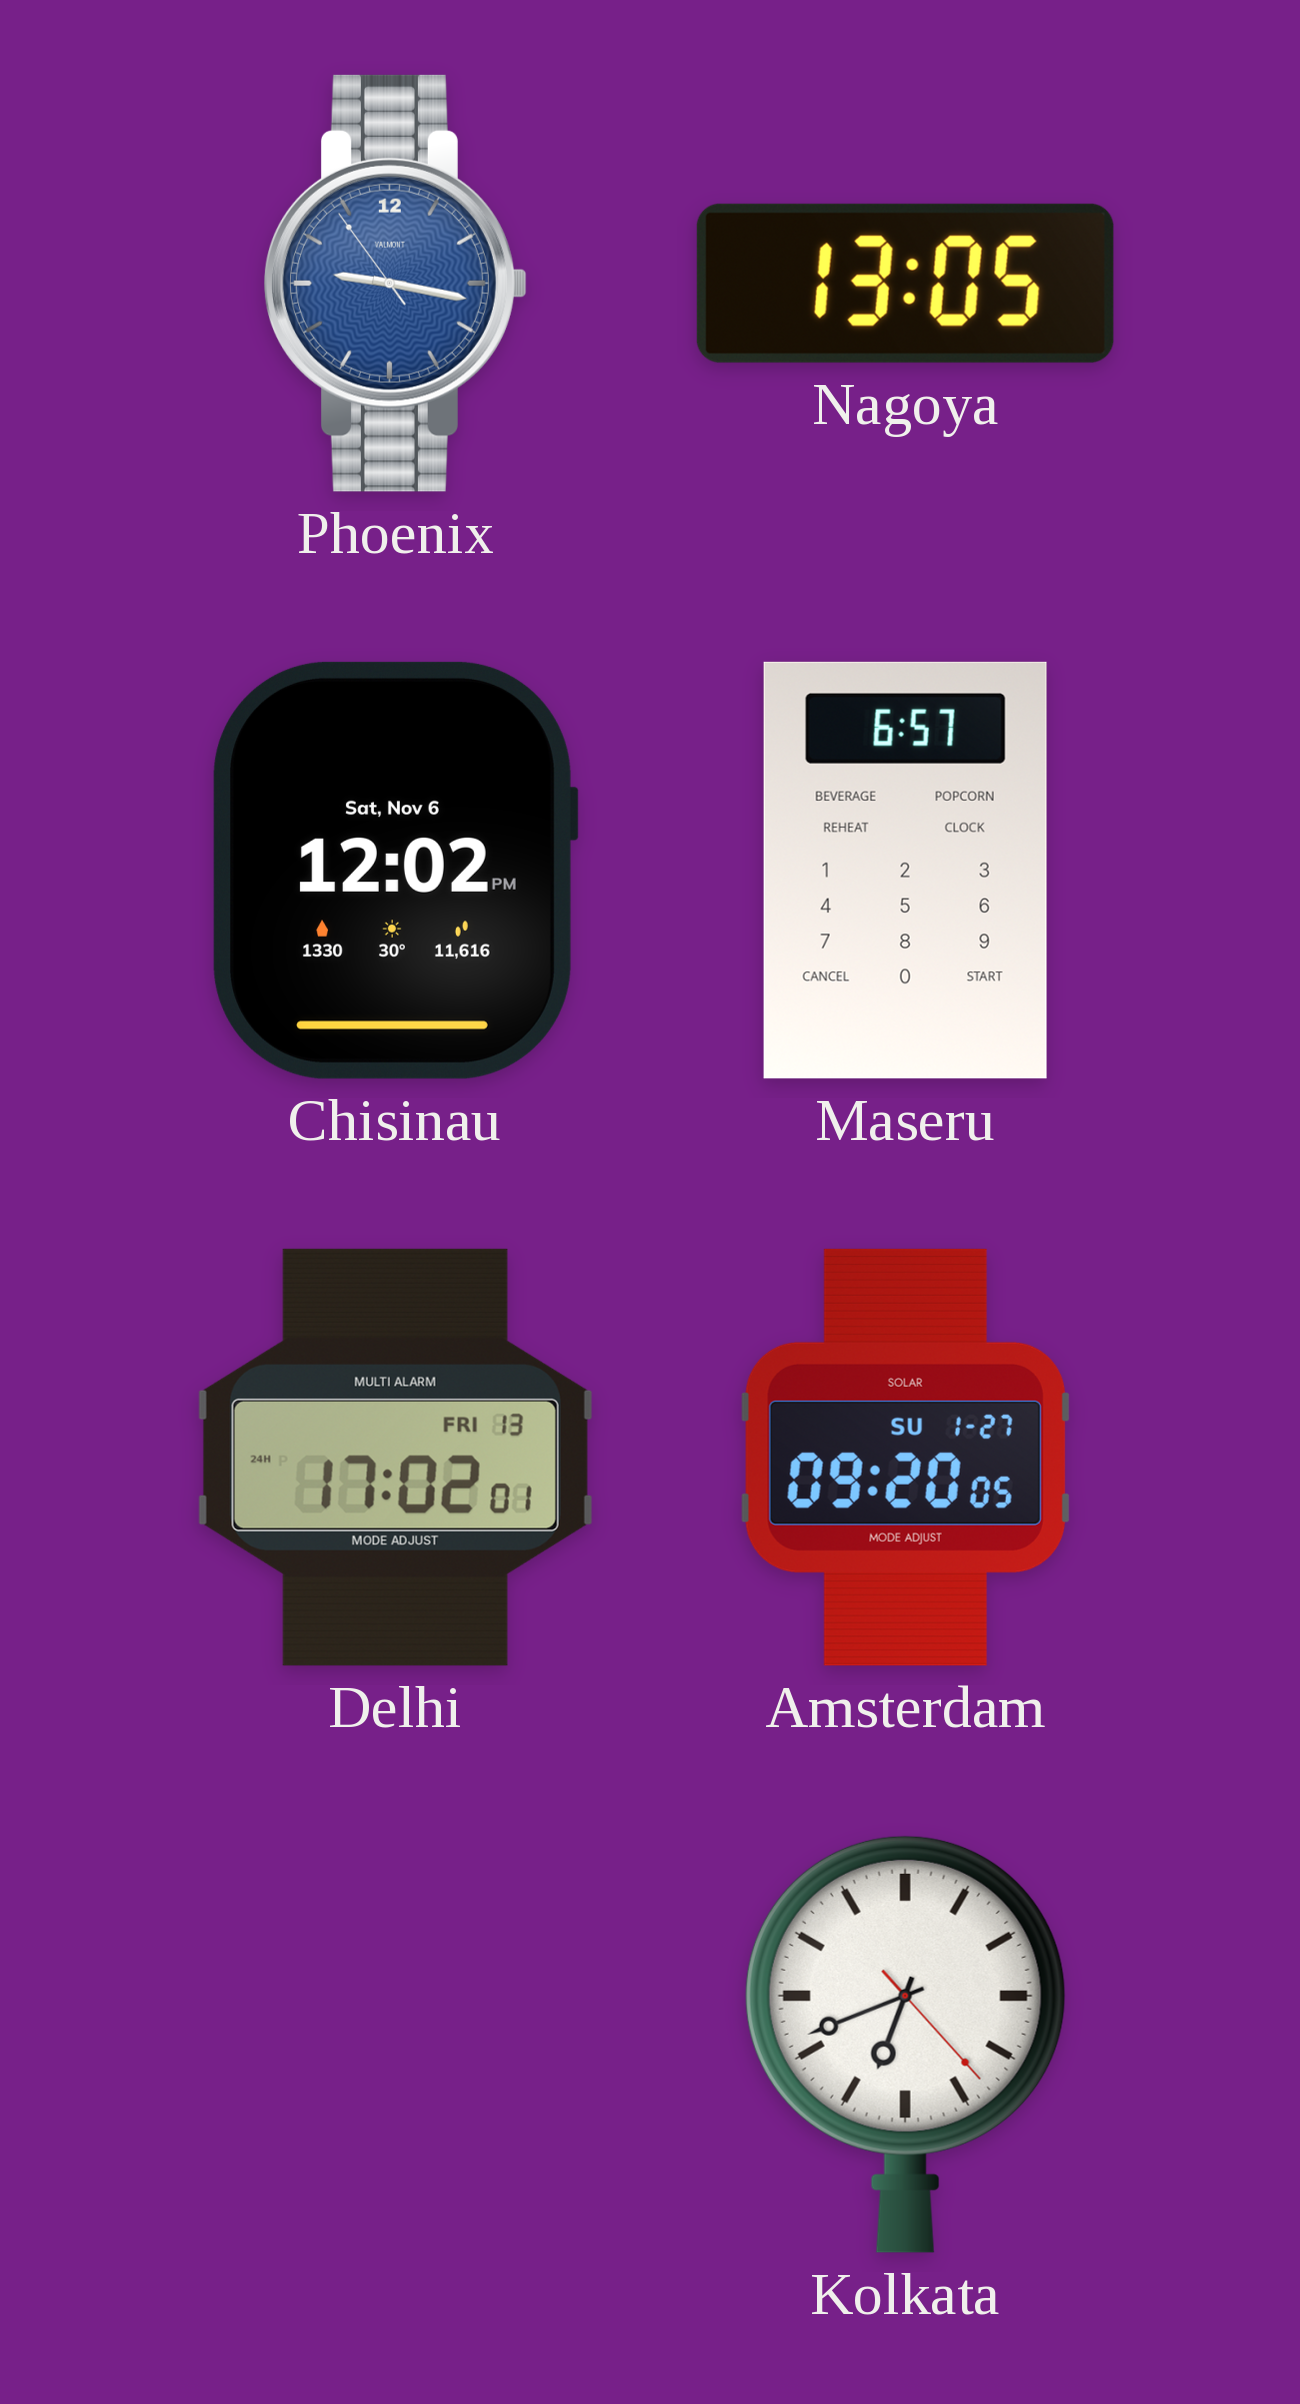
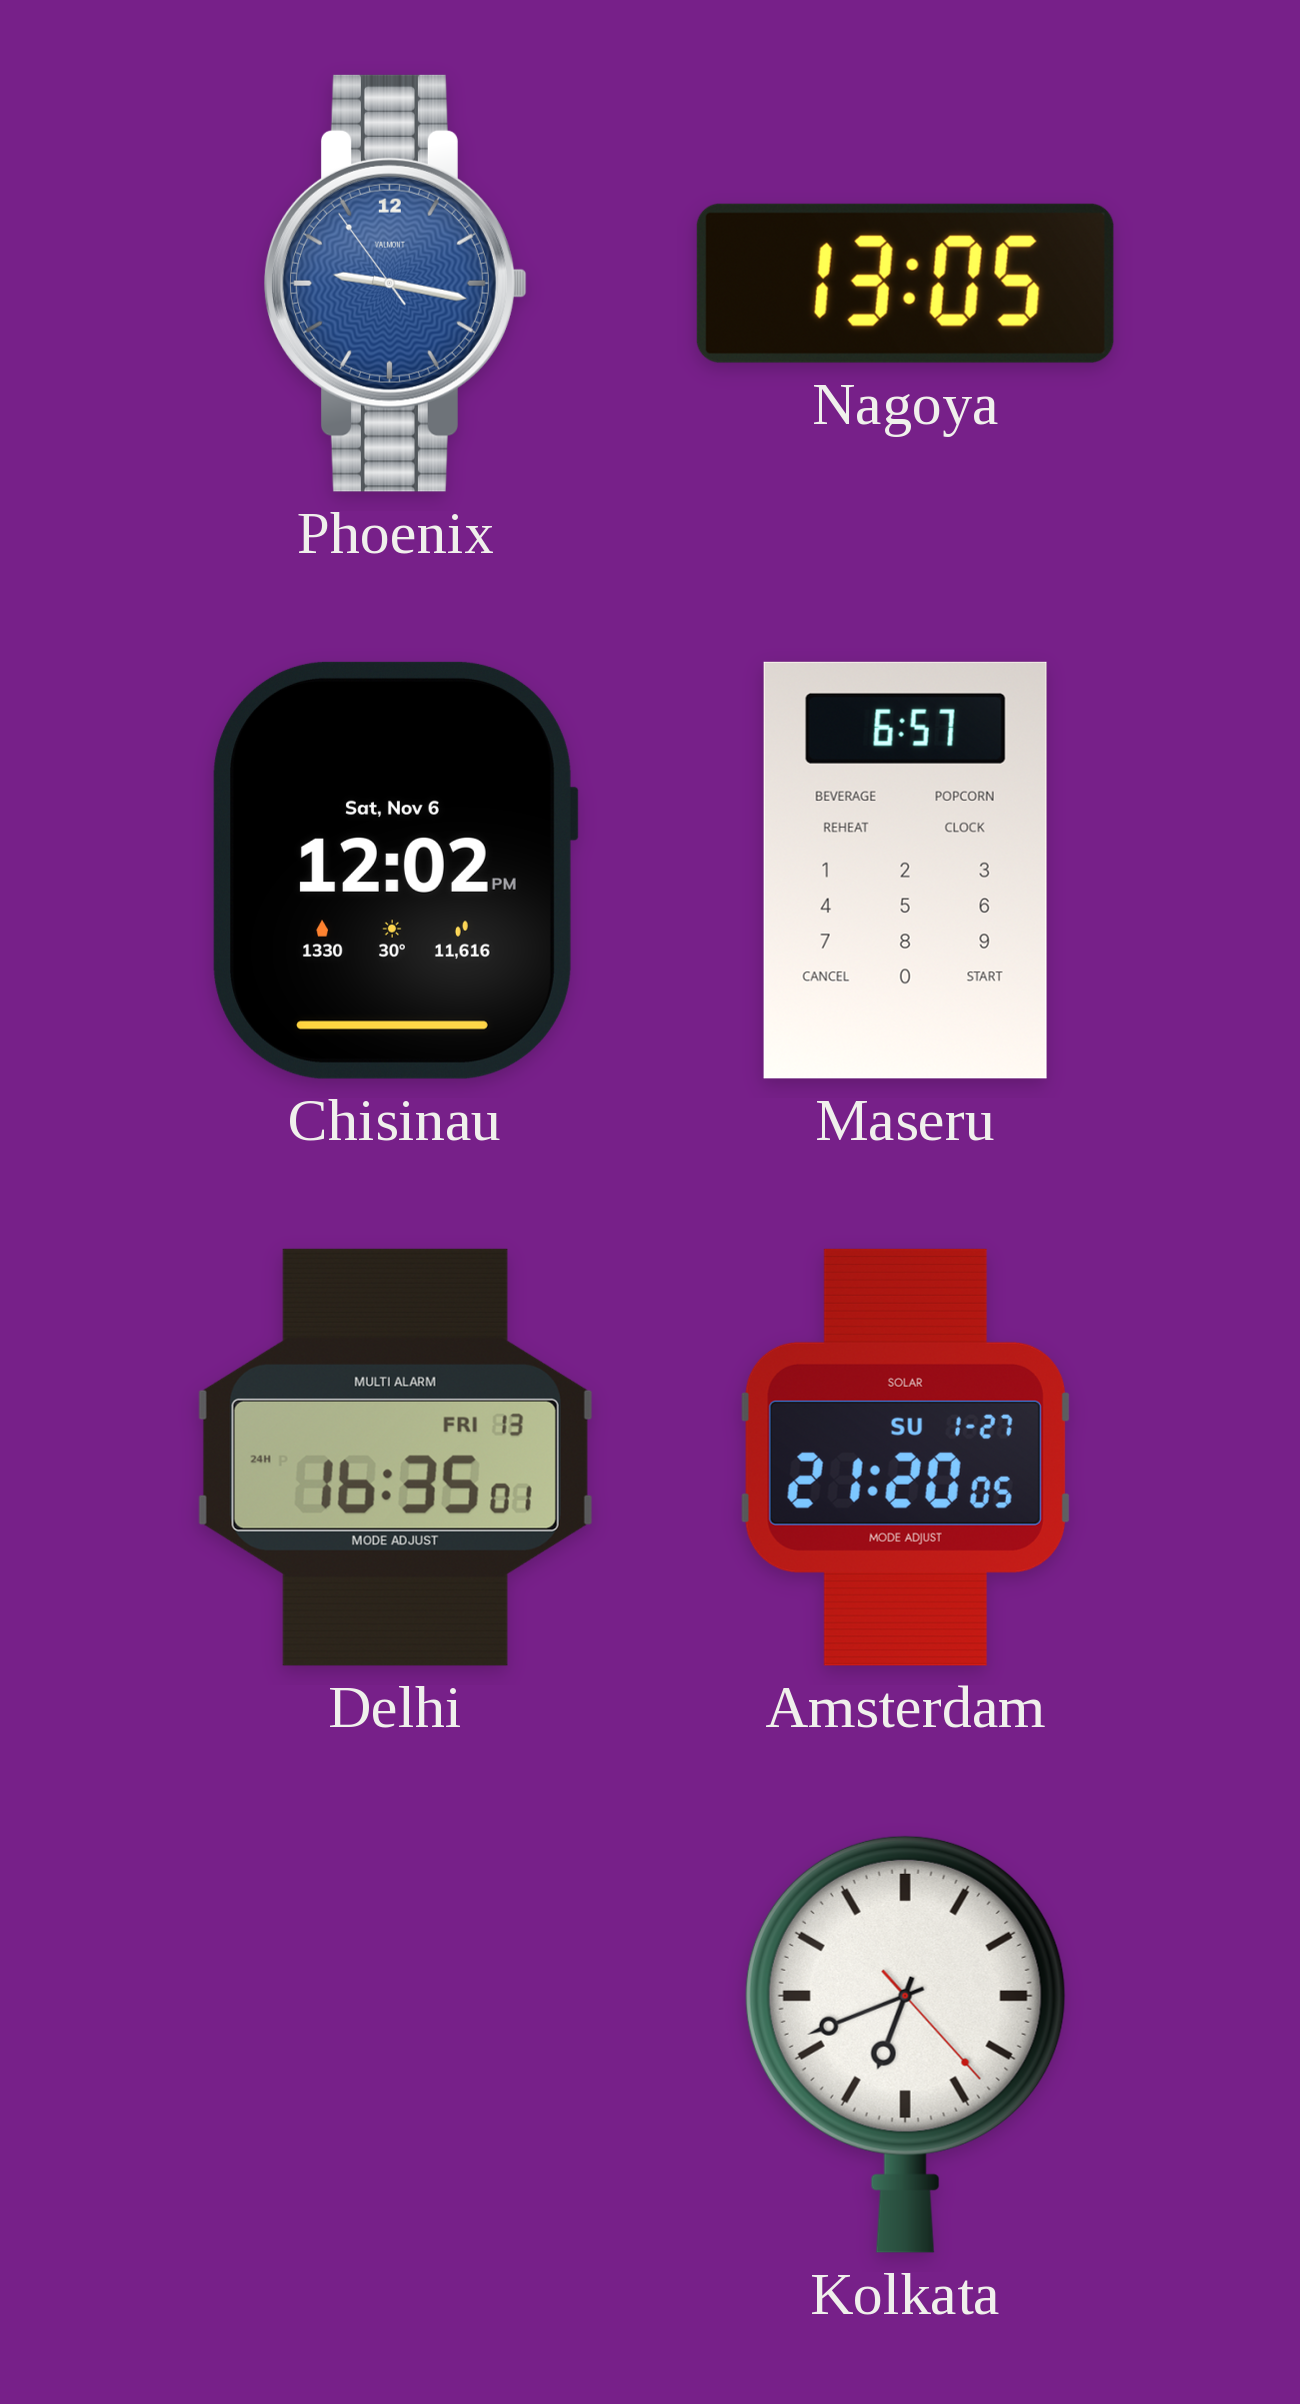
Delhi: 17:02 -> 16:35
Amsterdam: 09:20 -> 21:20
